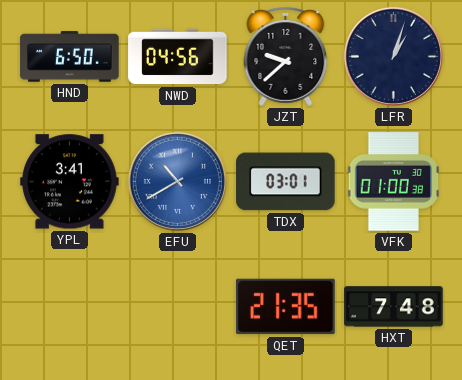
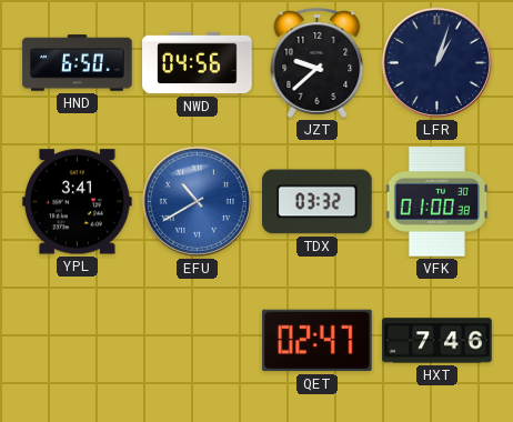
TDX: 03:01 -> 03:32
QET: 21:35 -> 02:47
HXT: 7:48 -> 7:46
